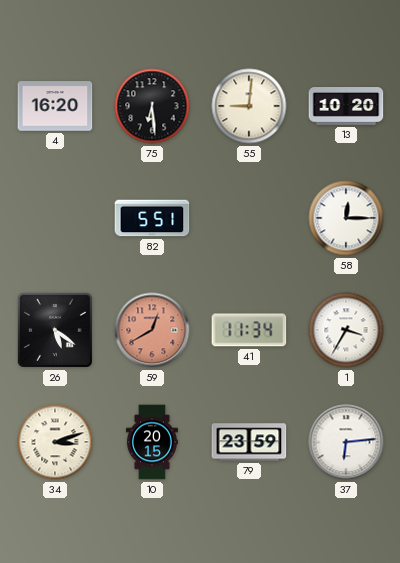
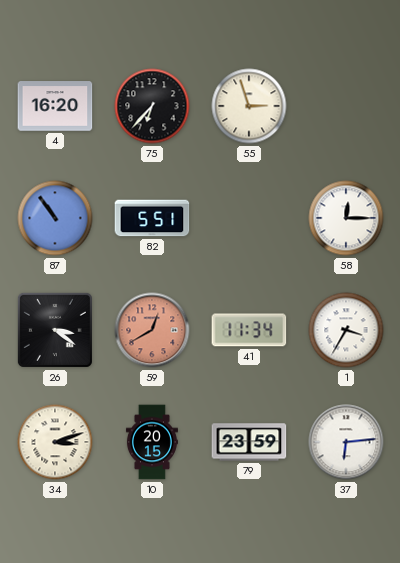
75: 6:29 -> 6:37
55: 9:01 -> 2:57
13: 10:20 -> none
87: none -> 10:54
26: 5:21 -> 3:21
